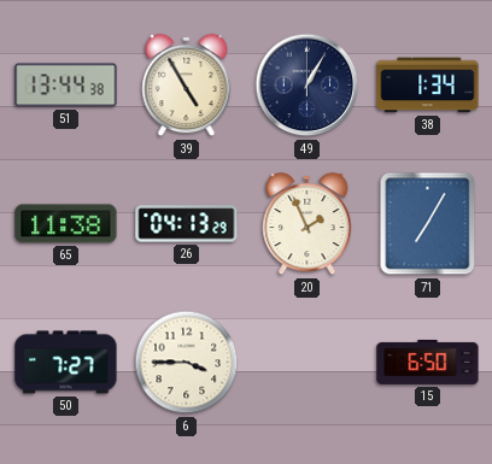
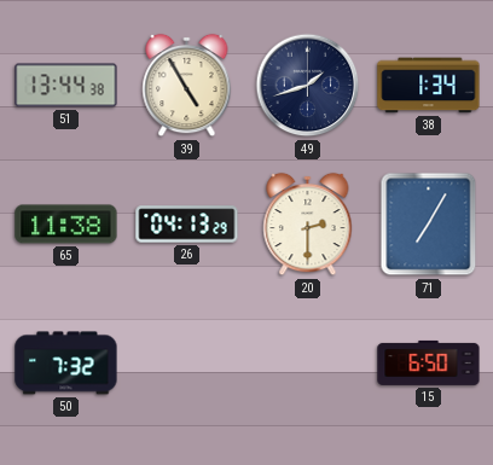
49: 1:05 -> 1:42
20: 1:56 -> 2:30
50: 7:27 -> 7:32
6: 3:45 -> none
